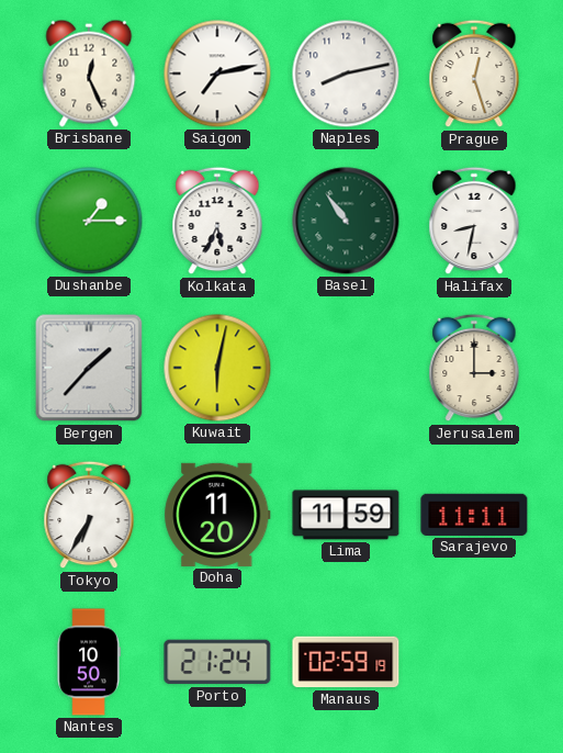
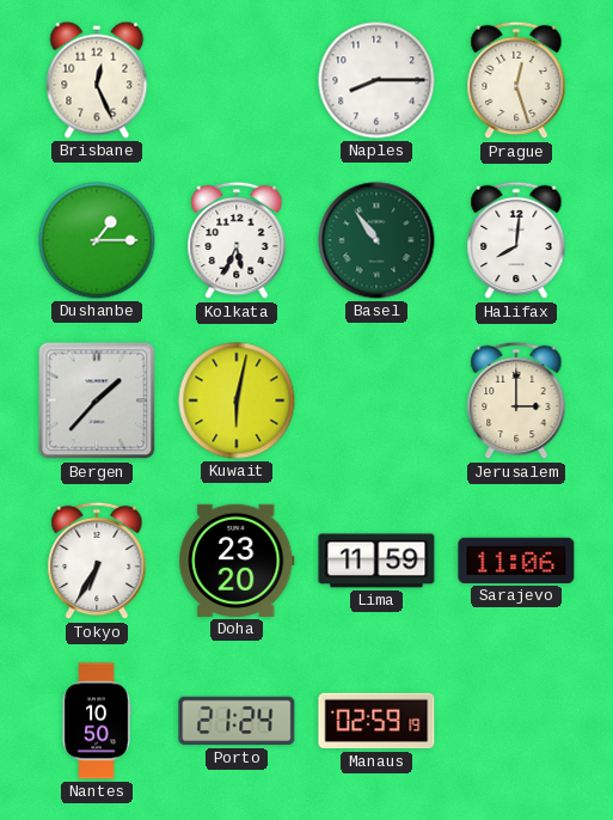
Saigon: 7:13 -> none
Naples: 8:13 -> 8:15
Halifax: 8:32 -> 8:01
Doha: 11:20 -> 23:20
Sarajevo: 11:11 -> 11:06
